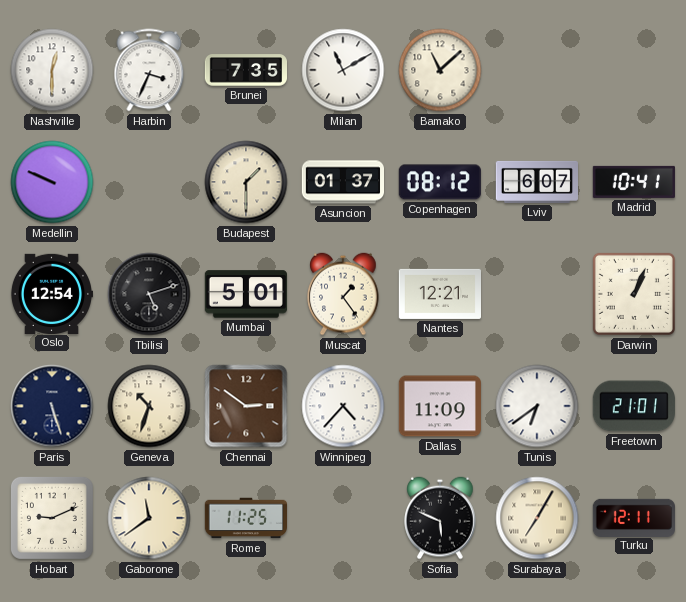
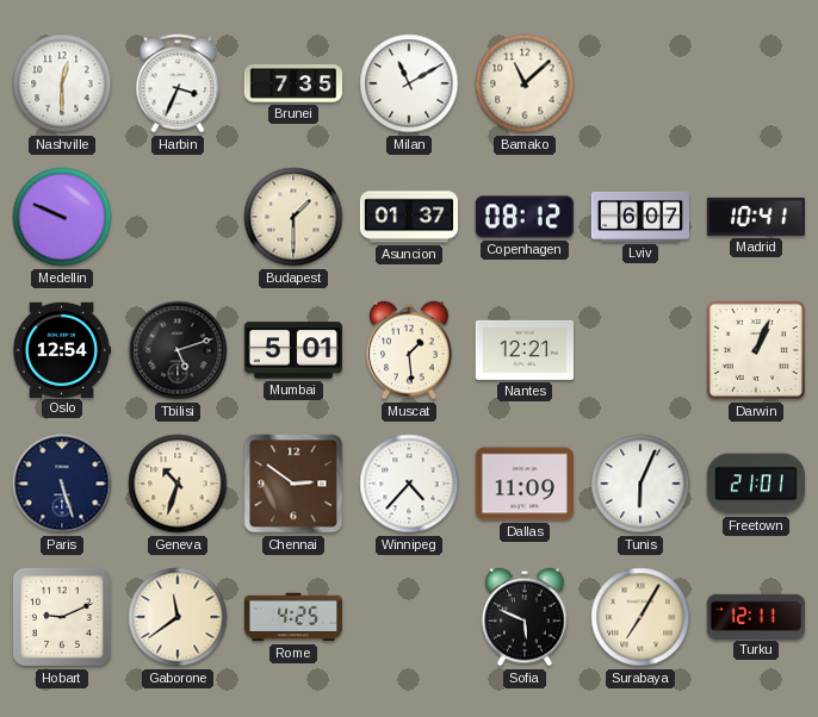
Muscat: 1:24 -> 1:29
Tunis: 6:39 -> 6:04
Rome: 11:25 -> 4:25
